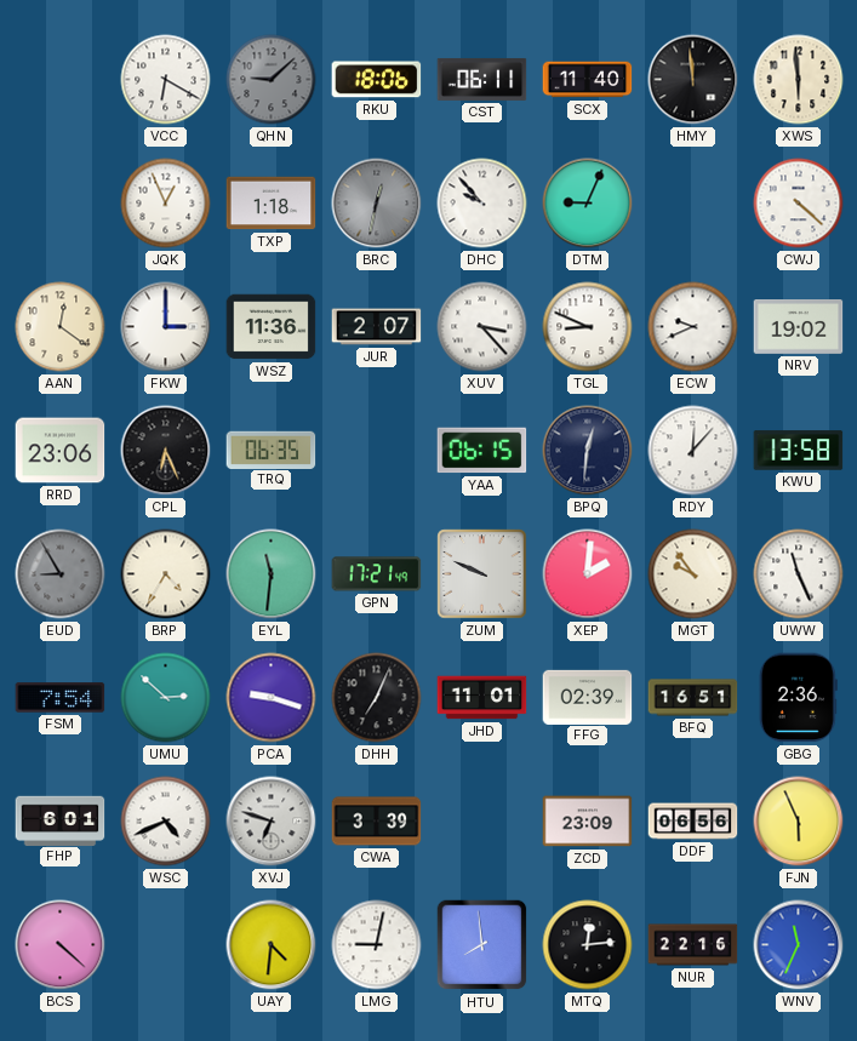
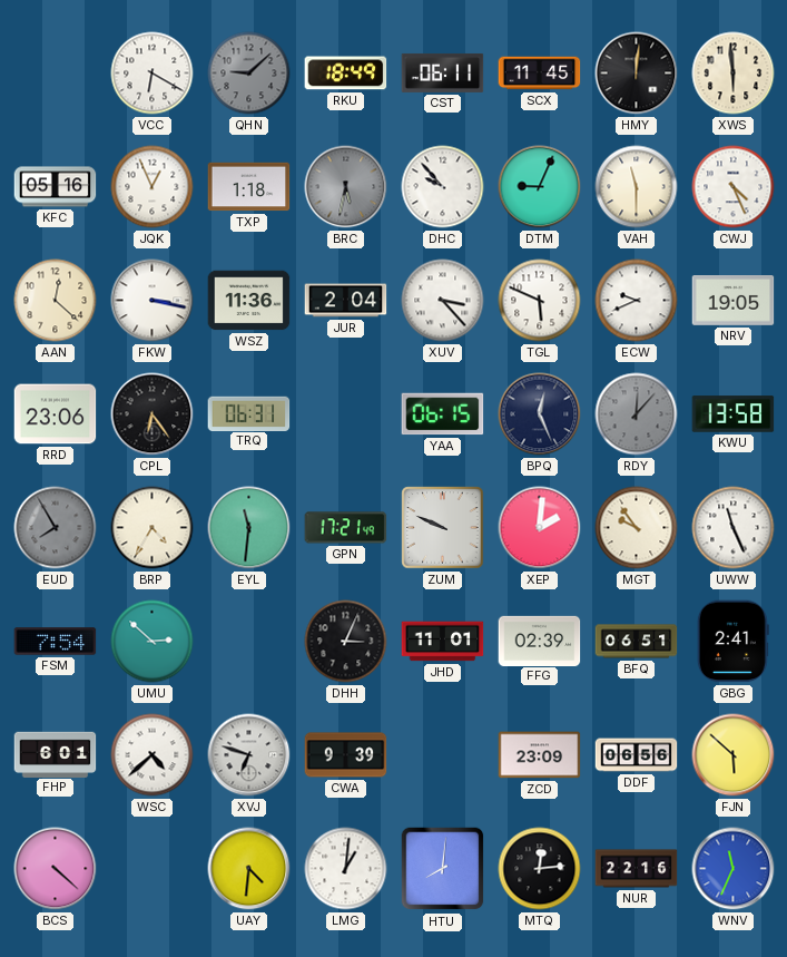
RKU: 18:06 -> 18:49
SCX: 11:40 -> 11:45
HMY: 11:59 -> 12:01
KFC: none -> 05:16
BRC: 12:32 -> 5:32
VAH: none -> 11:30
CWJ: 4:22 -> 4:26
AAN: 12:21 -> 12:22
FKW: 3:00 -> 3:17
JUR: 2:07 -> 2:04
TGL: 8:49 -> 5:49
NRV: 19:02 -> 19:05
CPL: 6:26 -> 6:24
TRQ: 06:35 -> 06:31
BPQ: 12:31 -> 12:26
RDY dial: white -> grey
EUD: 8:55 -> 7:55
PCA: 9:18 -> none
DHH: 7:04 -> 3:04
BFQ: 16:51 -> 06:51
GBG: 2:36 -> 2:41
WSC: 4:41 -> 4:38
CWA: 3:39 -> 9:39
FJN: 5:56 -> 5:52
LMG: 9:02 -> 1:01
HTU: 7:59 -> 8:01
